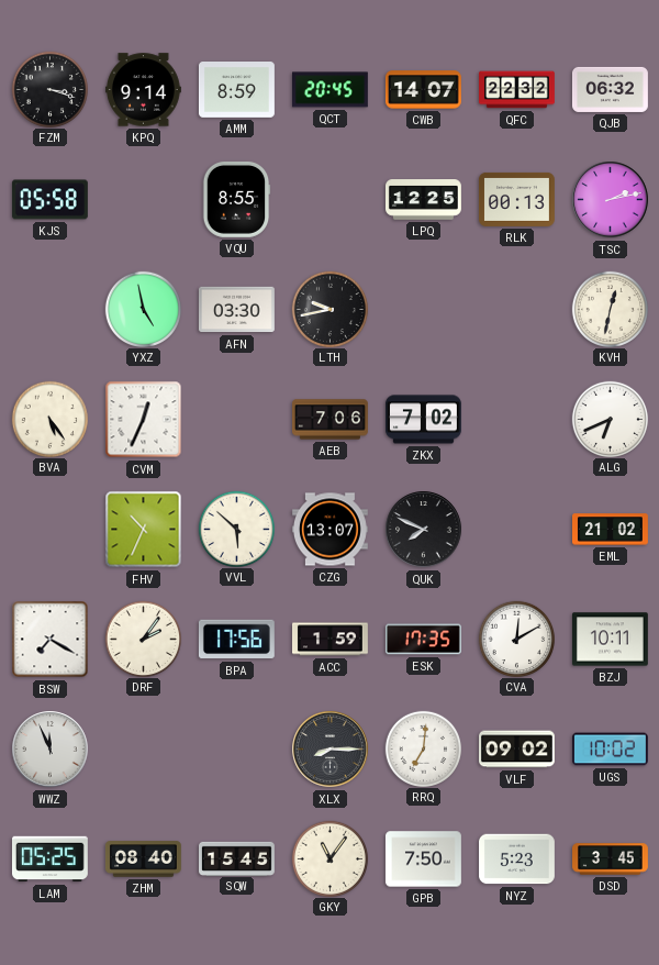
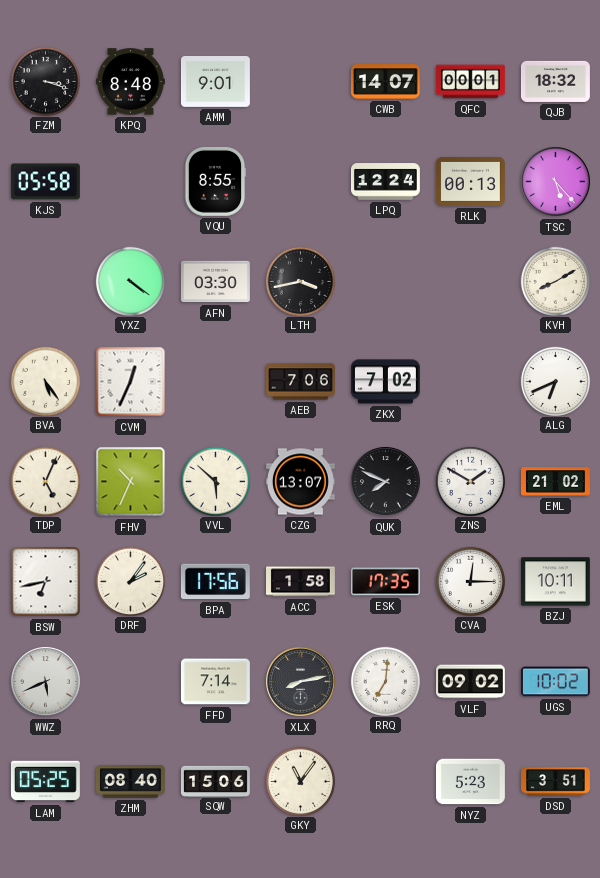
KPQ: 9:14 -> 8:48
AMM: 8:59 -> 9:01
QCT: 20:45 -> none
QFC: 22:32 -> 00:01
QJB: 06:32 -> 18:32
LPQ: 12:25 -> 12:24
TSC: 2:13 -> 5:23
YXZ: 4:58 -> 4:21
LTH: 9:43 -> 3:43
KVH: 12:32 -> 8:10
TDP: none -> 5:04
ZNS: none -> 1:50
BSW: 7:20 -> 6:43
ACC: 1:59 -> 1:58
CVA: 12:10 -> 12:15
WWZ: 11:56 -> 5:41
FFD: none -> 7:14
XLX: 8:15 -> 8:13
SQW: 15:45 -> 15:06
GPB: 7:50 -> none
DSD: 3:45 -> 3:51
